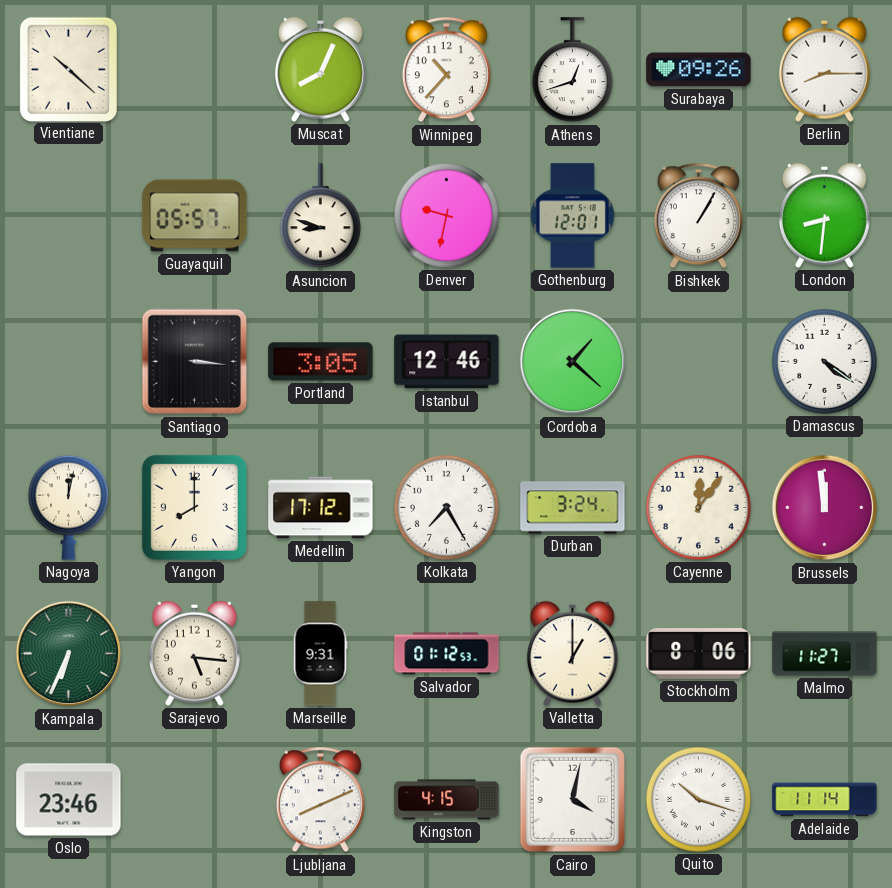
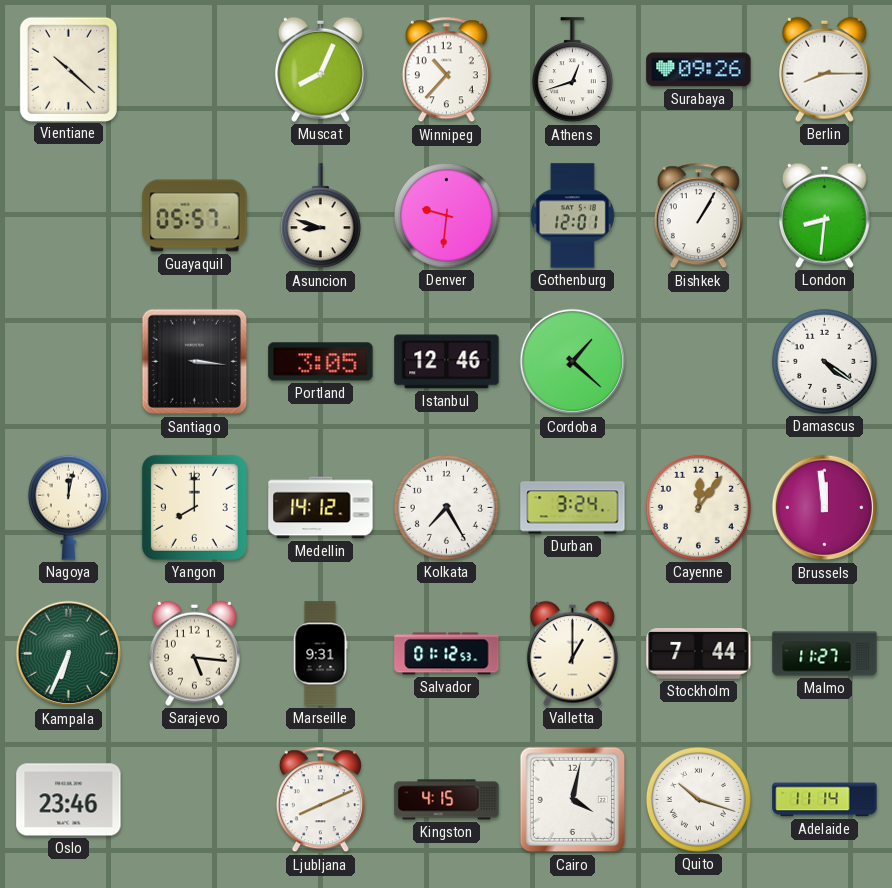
Denver: 9:32 -> 9:31
Medellin: 17:12 -> 14:12
Stockholm: 8:06 -> 7:44
